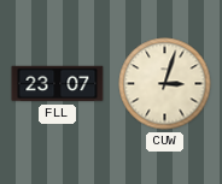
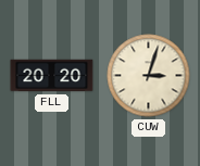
FLL: 23:07 -> 20:20
